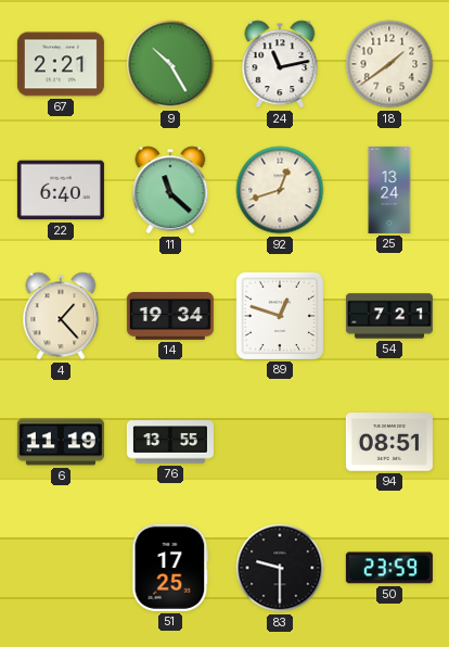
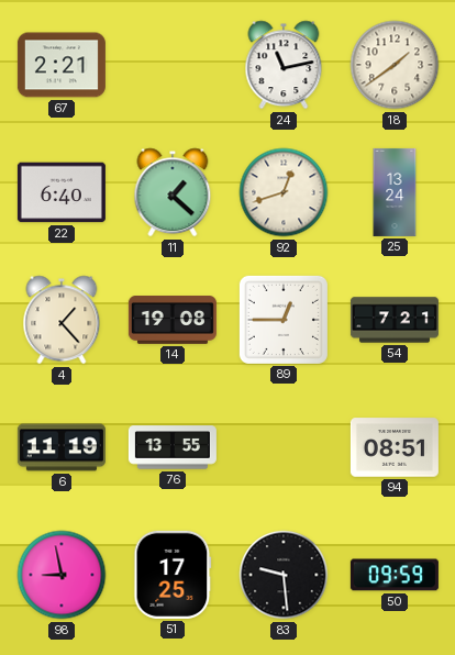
9: 10:25 -> none
11: 11:22 -> 1:22
14: 19:34 -> 19:08
89: 12:48 -> 12:45
98: none -> 8:58
83: 9:30 -> 9:29
50: 23:59 -> 09:59
